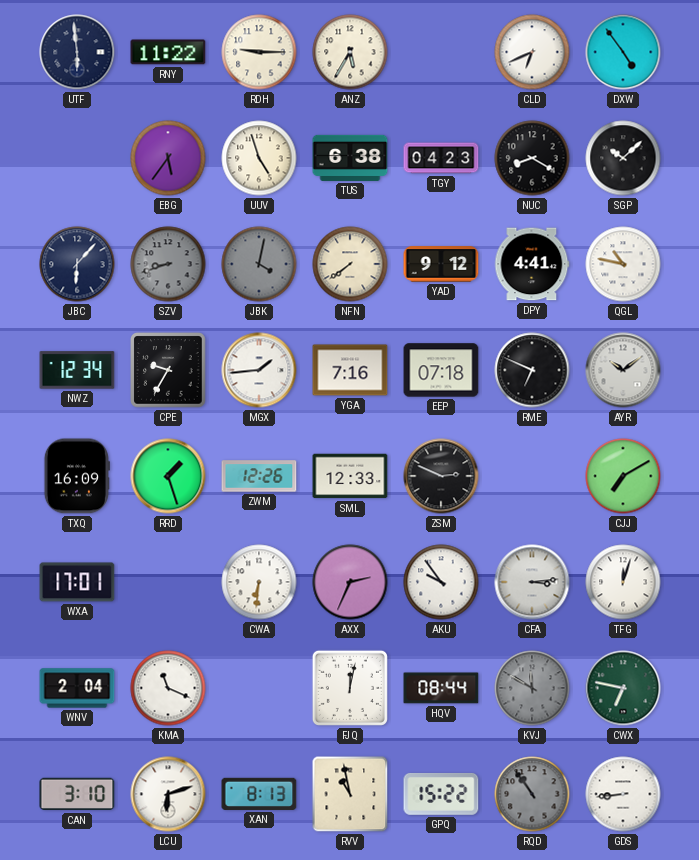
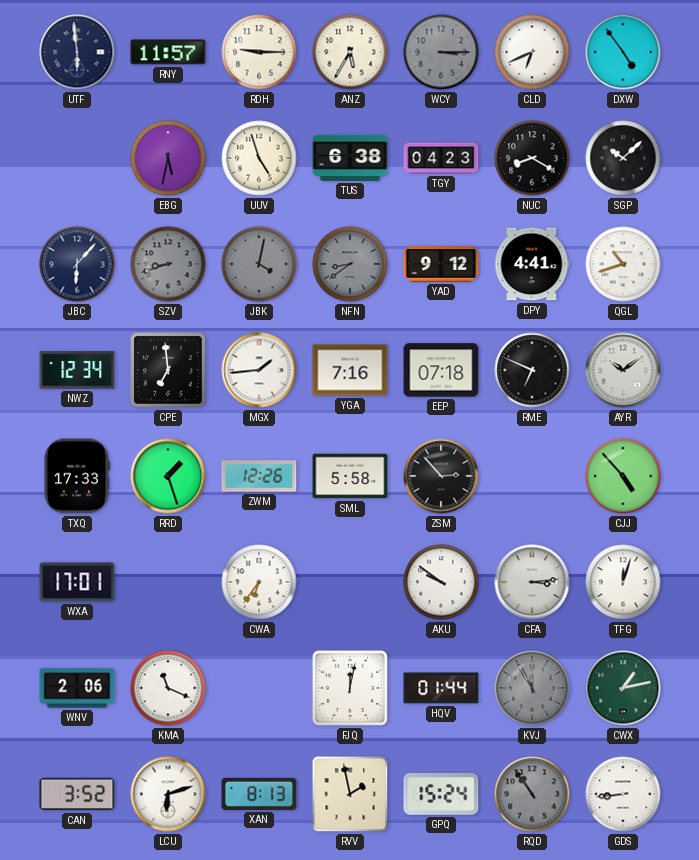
RNY: 11:22 -> 11:57
WCY: none -> 3:15
EBG: 5:36 -> 5:32
NFN: 7:39 -> 8:39
NFN dial: cream -> grey
QGL: 10:47 -> 10:42
CPE: 9:35 -> 6:59
TXQ: 16:09 -> 17:33
SML: 12:33 -> 5:58
ZSM: 2:49 -> 2:53
CJJ: 7:10 -> 4:53
CWA: 6:31 -> 6:36
AXX: 2:34 -> none
AKU: 9:54 -> 9:51
WNV: 2:04 -> 2:06
HQV: 08:44 -> 01:44
KVJ: 11:50 -> 11:55
CWX: 6:47 -> 1:13
CAN: 3:10 -> 3:52
RVV: 10:58 -> 1:58
GPQ: 15:22 -> 15:24
